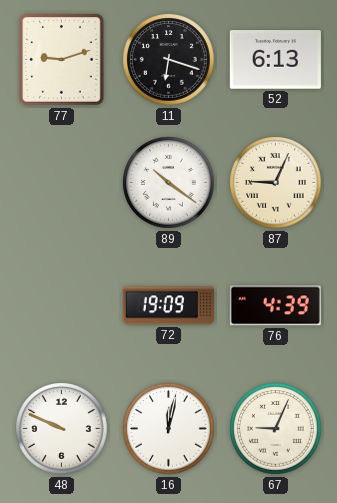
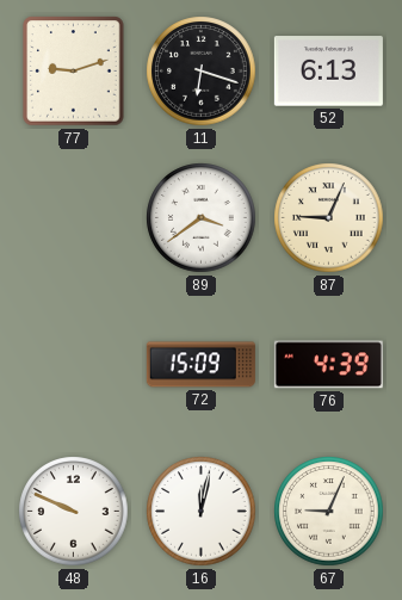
89: 10:21 -> 3:39
72: 19:09 -> 15:09
